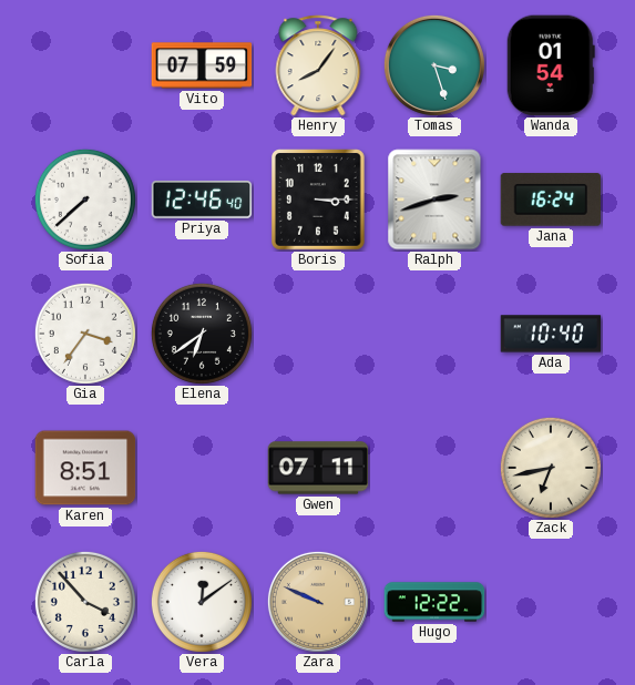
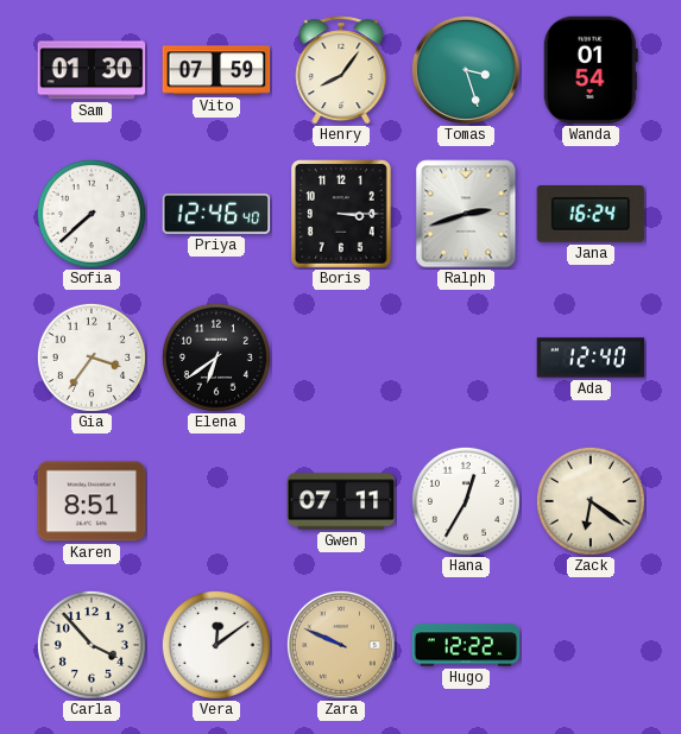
Sam: none -> 01:30
Ada: 10:40 -> 12:40
Hana: none -> 12:35
Zack: 6:43 -> 6:21
